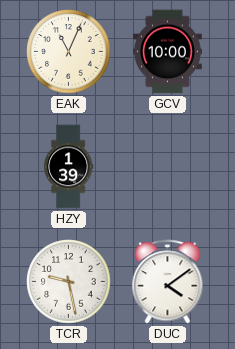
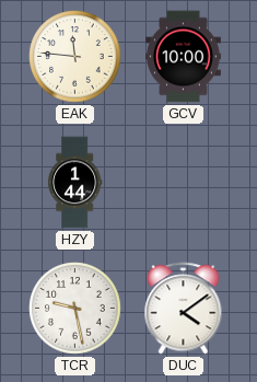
EAK: 11:04 -> 11:46
HZY: 1:39 -> 1:44
